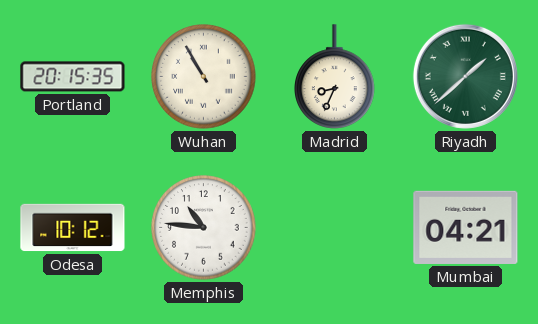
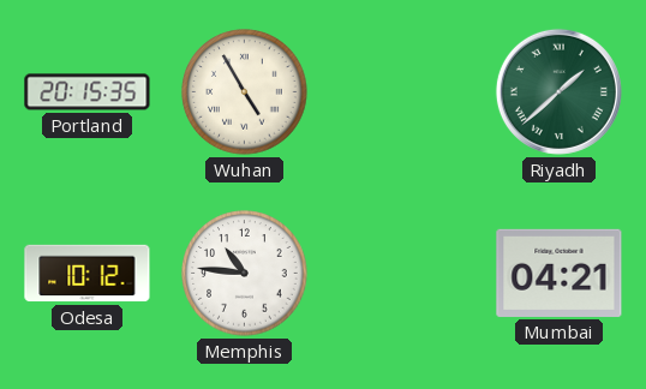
Wuhan: 10:55 -> 4:55
Madrid: 8:34 -> none
